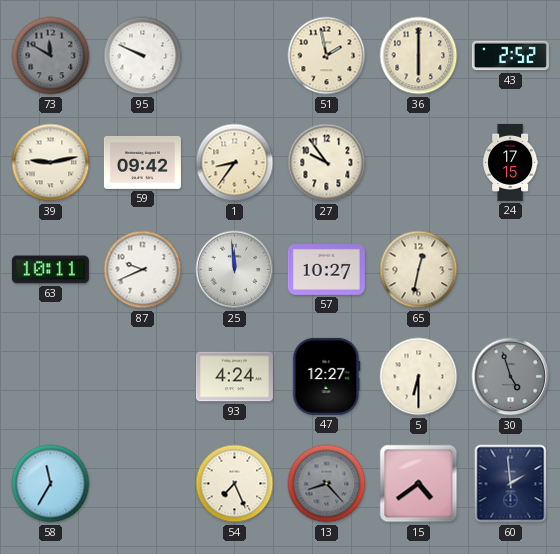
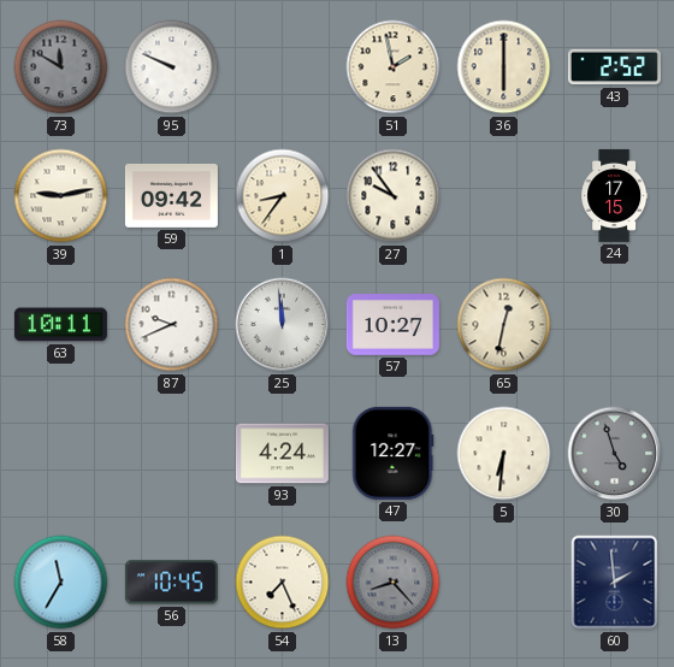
5: 6:30 -> 6:31
56: none -> 10:45
15: 4:39 -> none
